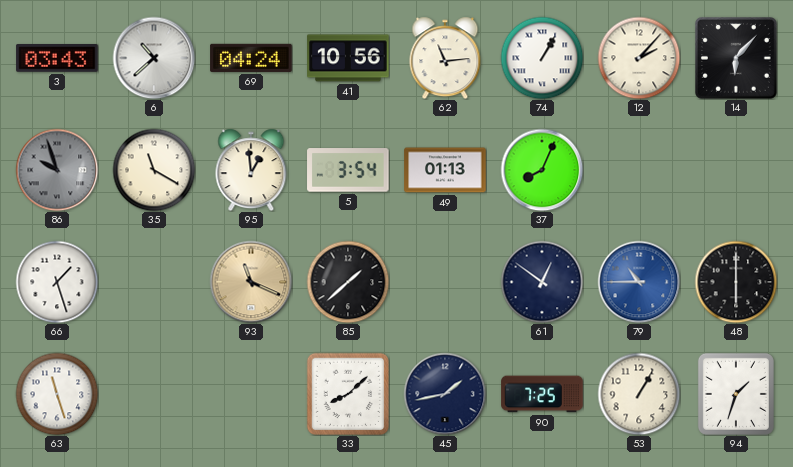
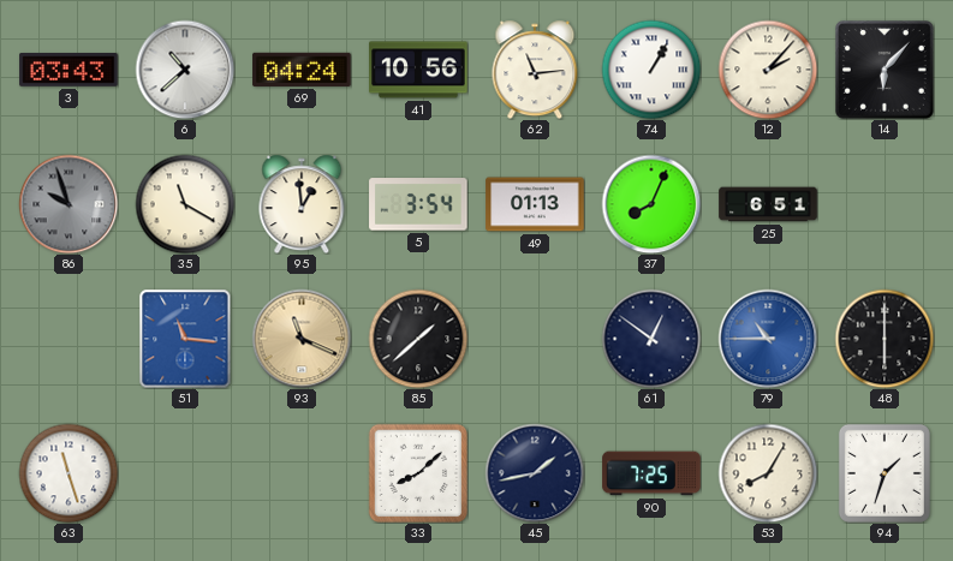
25: none -> 6:51
66: 1:27 -> none
51: none -> 11:16
53: 1:05 -> 8:05
